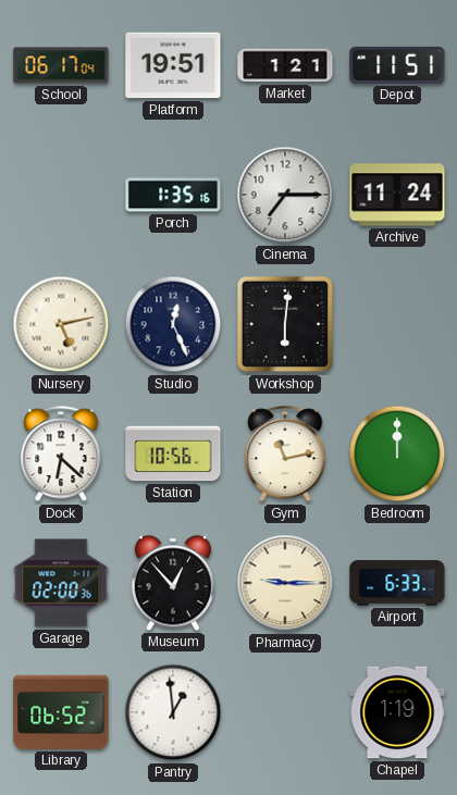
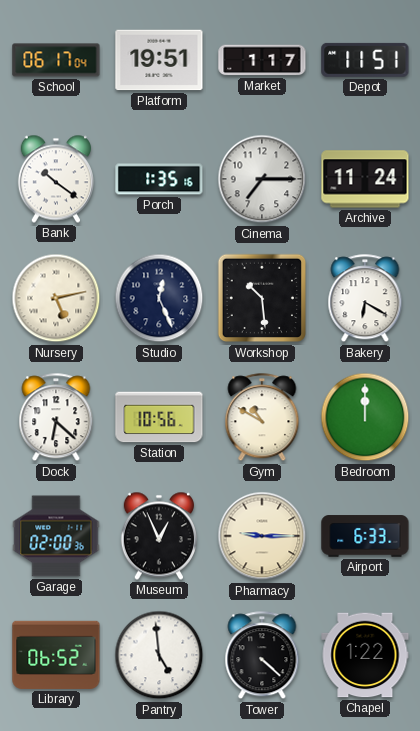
Market: 1:21 -> 1:17
Bank: none -> 10:21
Workshop: 6:01 -> 10:29
Bakery: none -> 6:20
Gym: 11:13 -> 10:50
Museum: 12:53 -> 12:56
Pantry: 12:59 -> 4:59
Tower: none -> 4:22
Chapel: 1:19 -> 1:22
